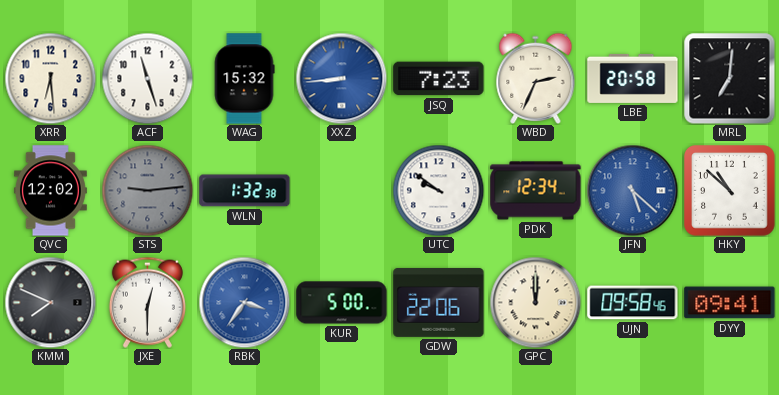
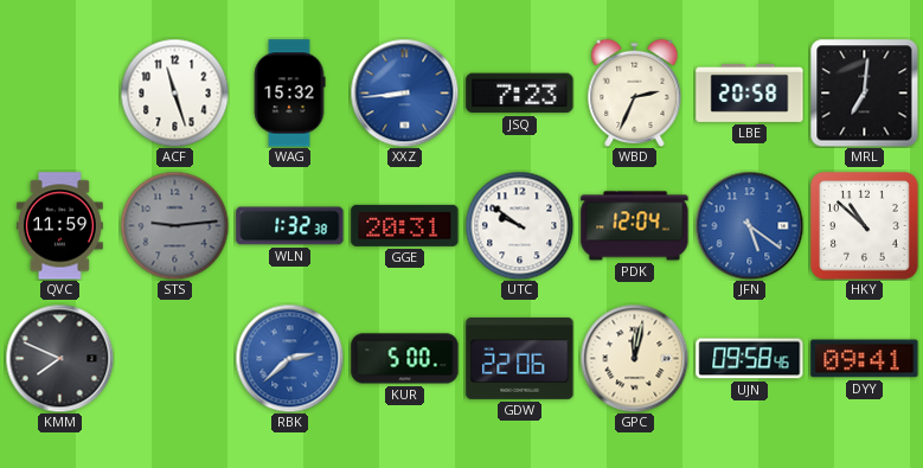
XRR: 6:29 -> none
QVC: 12:02 -> 11:59
GGE: none -> 20:31
PDK: 12:34 -> 12:04
JFN: 5:22 -> 5:21
JXE: 12:30 -> none
RBK: 3:36 -> 2:38
GPC: 12:00 -> 12:02
